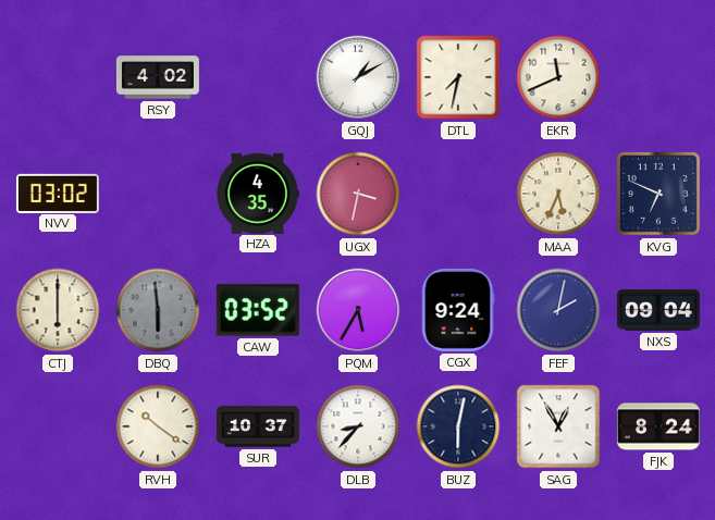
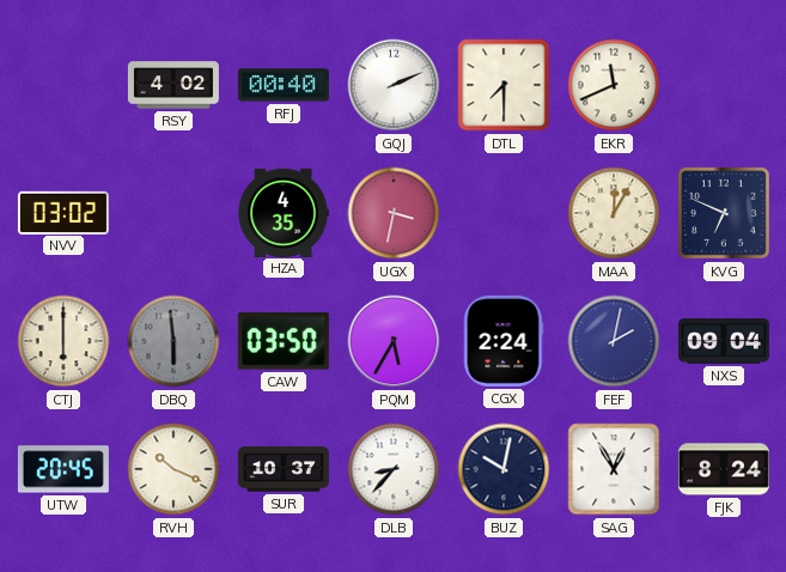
RFJ: none -> 00:40
GQJ: 1:10 -> 2:11
DTL: 7:32 -> 7:30
MAA: 5:34 -> 12:05
CAW: 03:52 -> 03:50
CGX: 9:24 -> 2:24
UTW: none -> 20:45
RVH: 10:21 -> 10:19
BUZ: 6:02 -> 10:02
